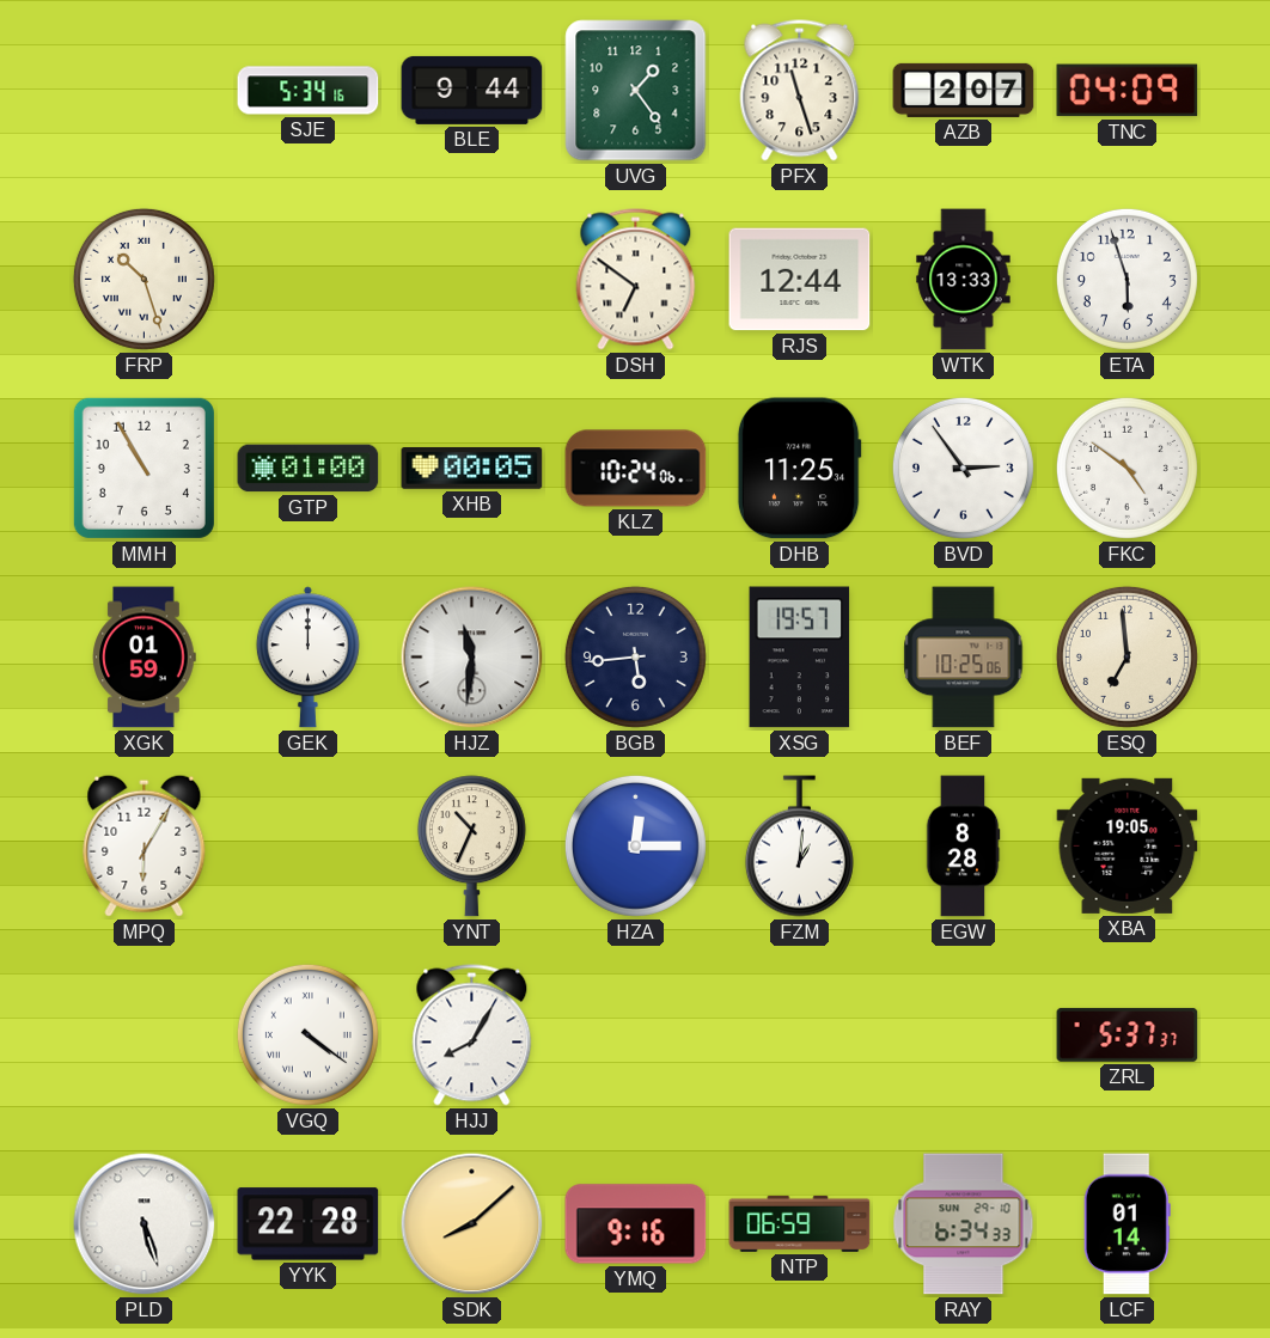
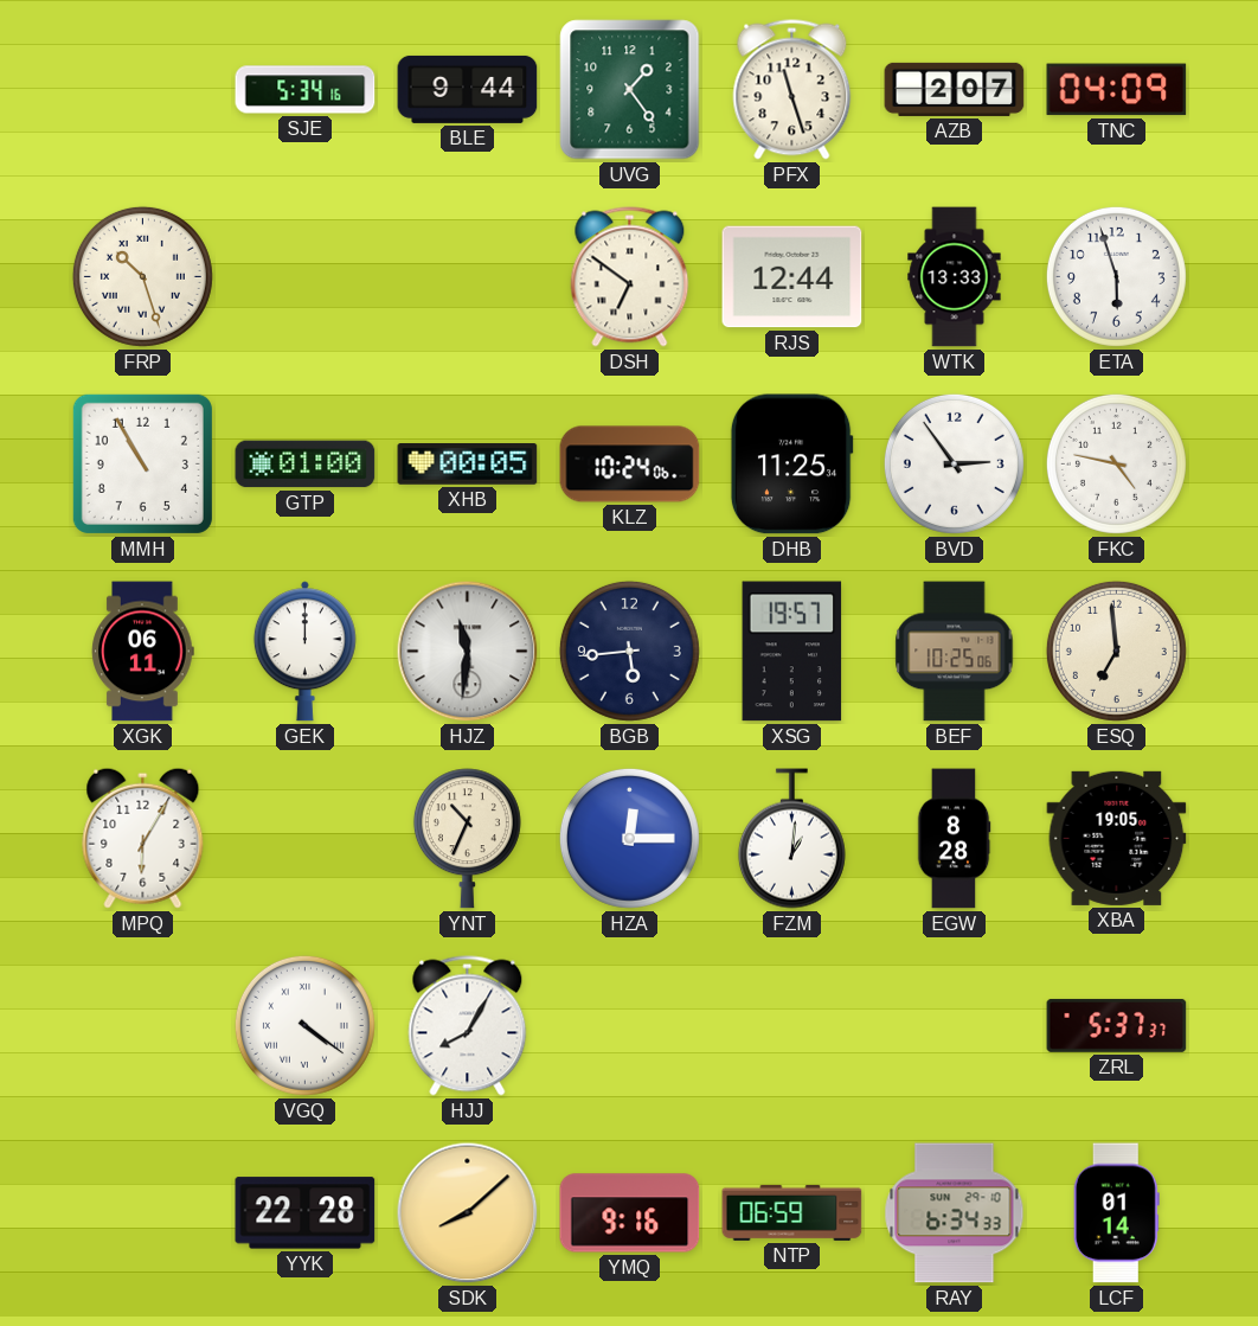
FKC: 4:51 -> 4:47
XGK: 01:59 -> 06:11
PLD: 5:27 -> none
